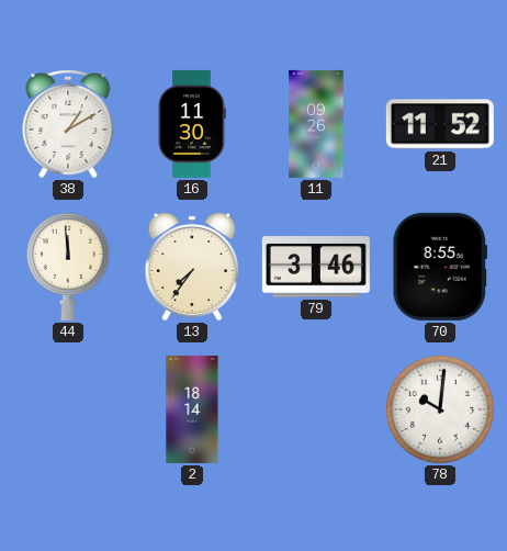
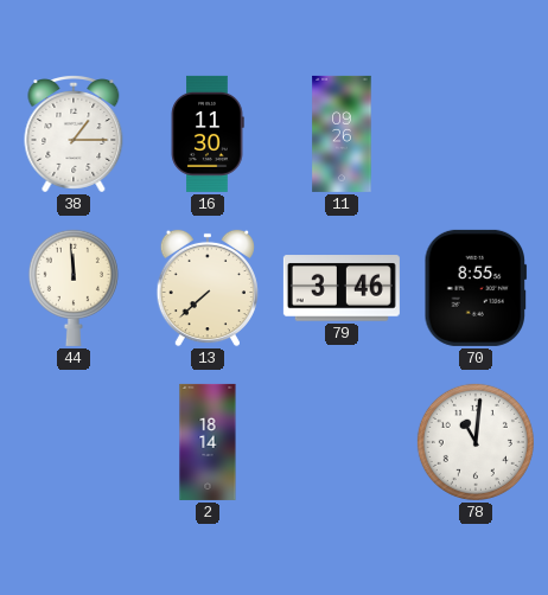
38: 1:10 -> 1:15
21: 11:52 -> none
13: 7:36 -> 7:38
78: 10:01 -> 11:01
